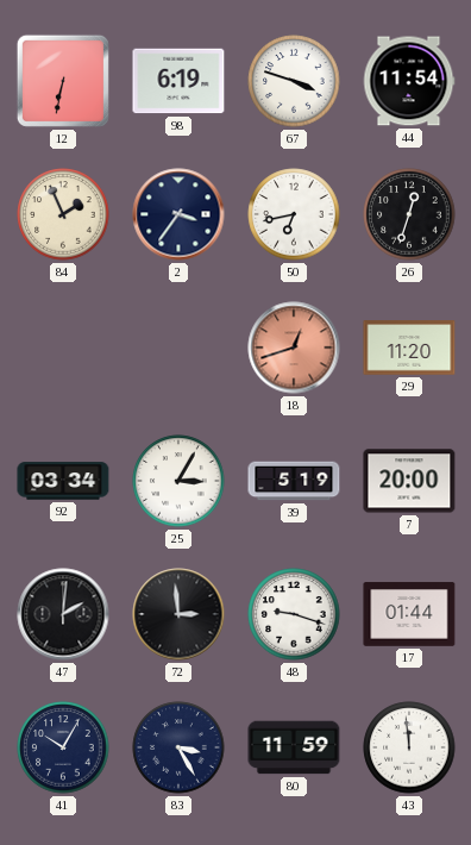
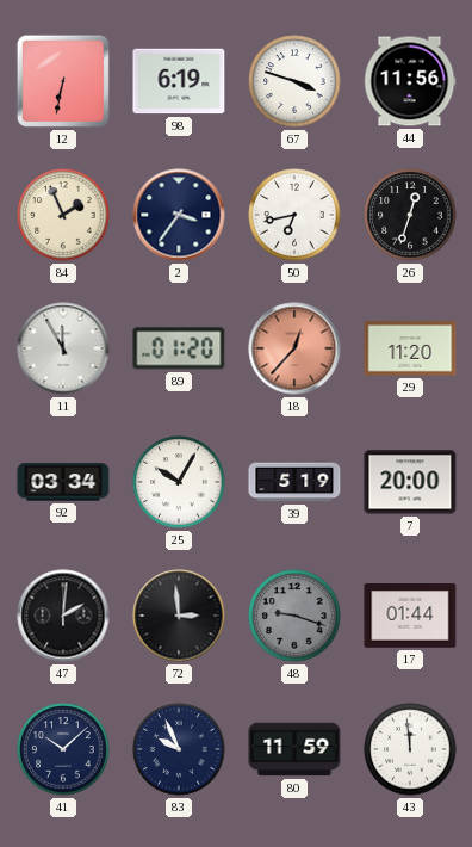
44: 11:54 -> 11:56
11: none -> 11:55
89: none -> 01:20
18: 12:42 -> 12:37
25: 3:05 -> 10:05
48 dial: white -> grey
41: 10:05 -> 10:08
83: 3:25 -> 9:56
